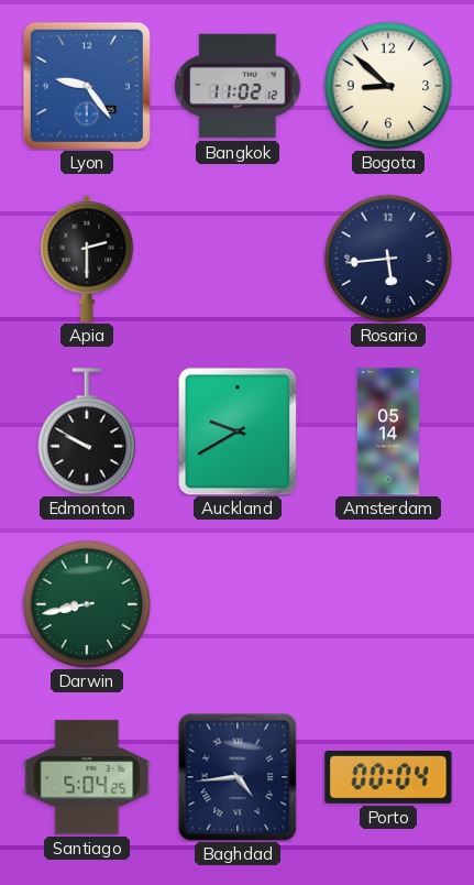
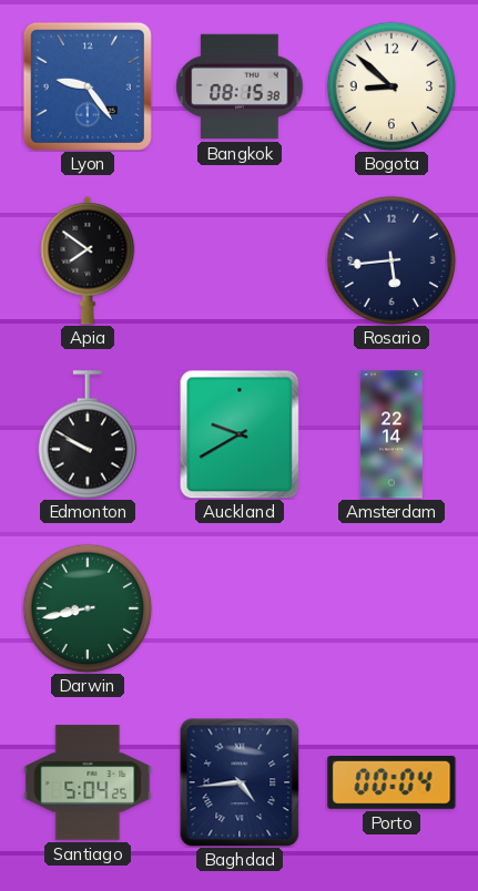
Bangkok: 11:02 -> 08:15
Apia: 2:30 -> 7:51
Amsterdam: 05:14 -> 22:14
